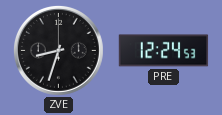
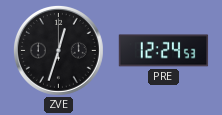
ZVE: 8:33 -> 12:33
